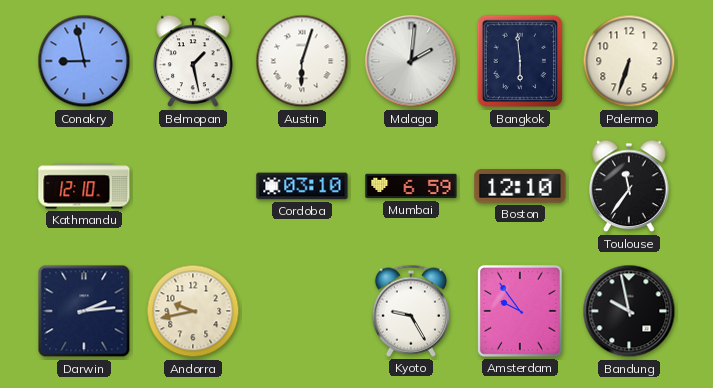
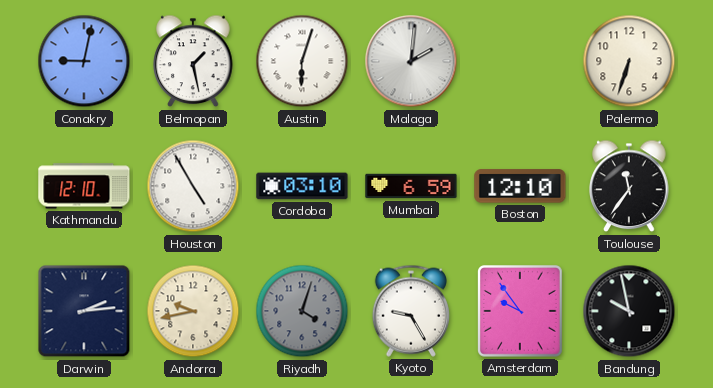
Conakry: 8:58 -> 9:02
Bangkok: 5:59 -> none
Houston: none -> 4:55
Riyadh: none -> 4:03
